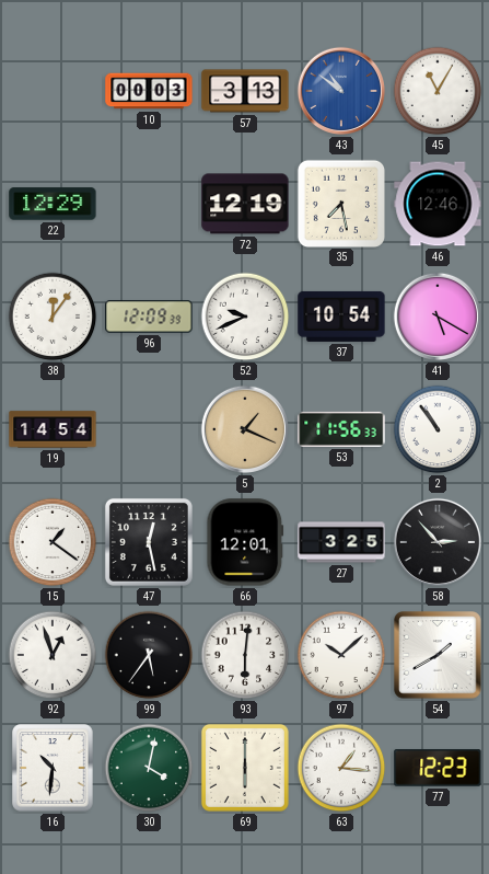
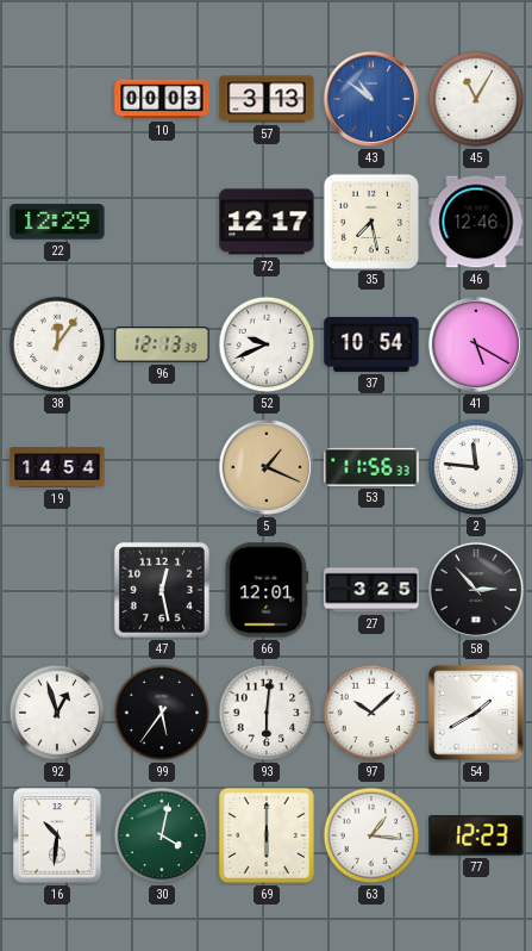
72: 12:19 -> 12:17
96: 12:09 -> 12:13
2: 10:54 -> 11:46
15: 1:21 -> none
